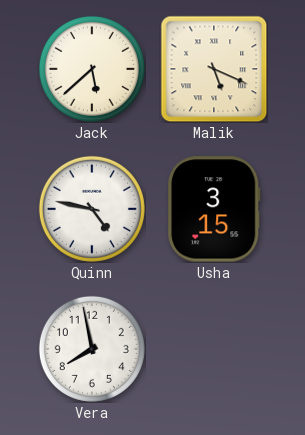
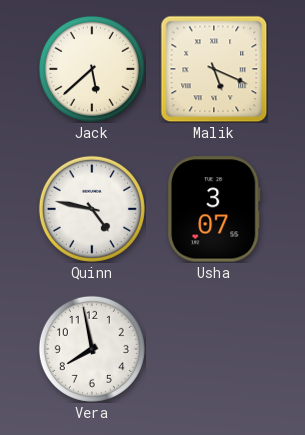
Usha: 3:15 -> 3:07
